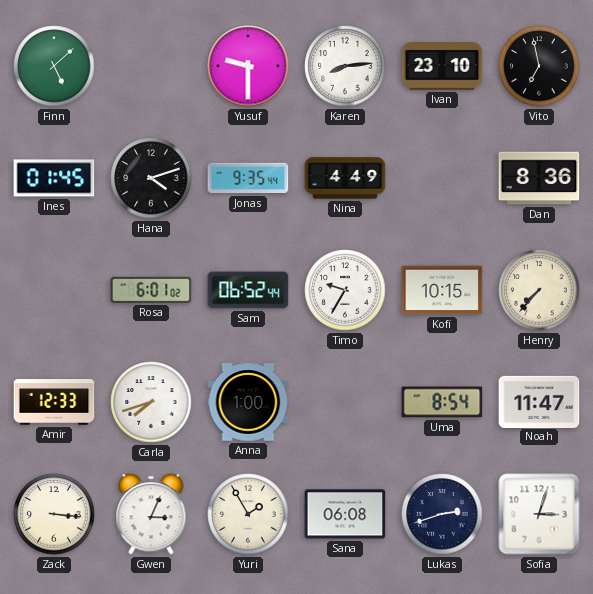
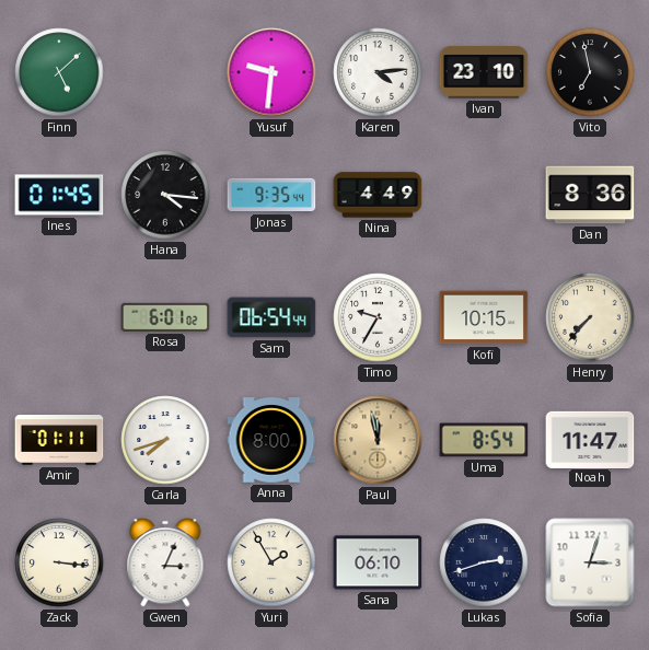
Yusuf: 9:30 -> 9:31
Karen: 8:14 -> 4:14
Hana: 4:12 -> 4:16
Sam: 06:52 -> 06:54
Amir: 12:33 -> 01:11
Anna: 1:00 -> 8:00
Paul: none -> 11:58
Sana: 06:08 -> 06:10
